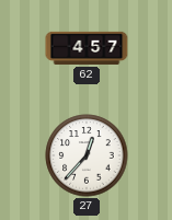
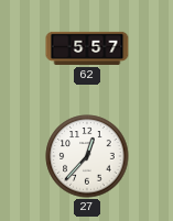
62: 4:57 -> 5:57
